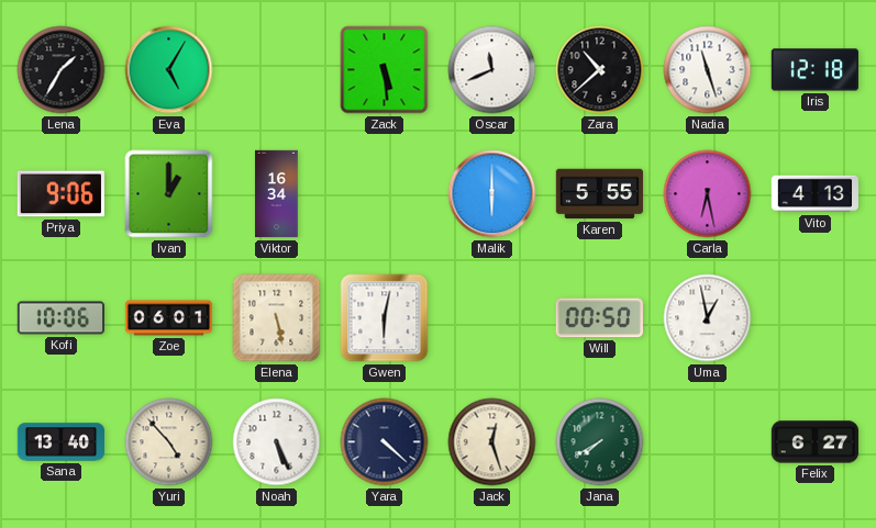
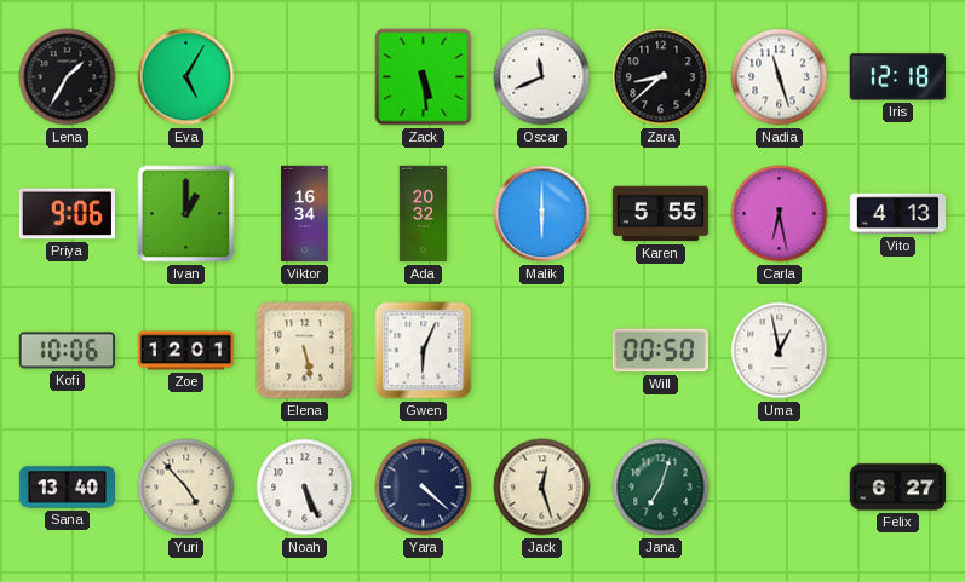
Zara: 10:38 -> 8:38
Ada: none -> 20:32
Zoe: 06:01 -> 12:01
Gwen: 6:02 -> 6:04
Jana: 7:40 -> 7:03
